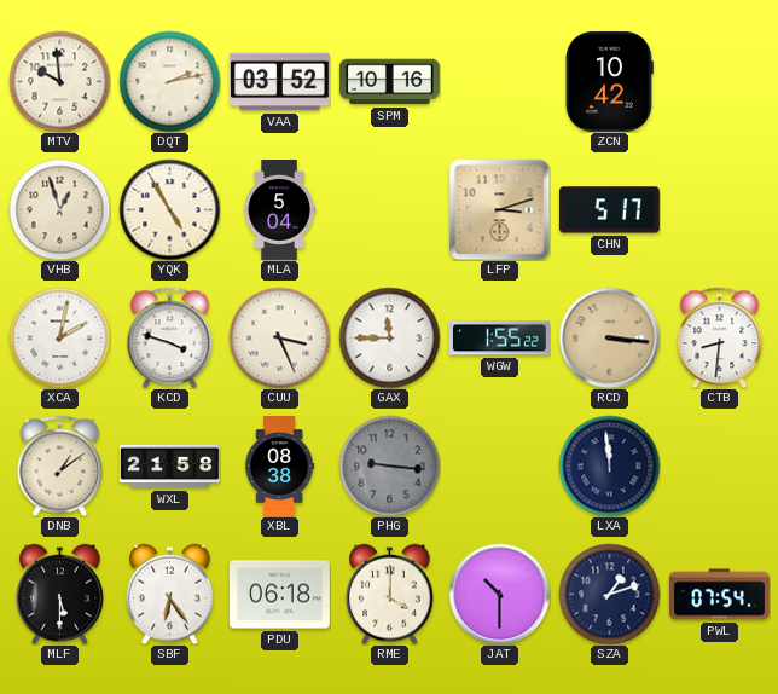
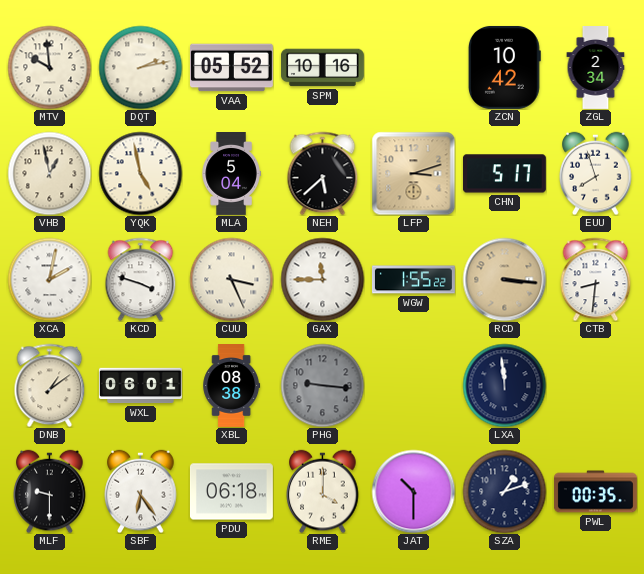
VAA: 03:52 -> 05:52
ZGL: none -> 2:34
VHB: 12:57 -> 12:58
YQK: 4:55 -> 4:58
NEH: none -> 5:38
EUU: none -> 7:57
WXL: 21:58 -> 06:01
MLF: 5:30 -> 9:30
PWL: 07:54 -> 00:35
